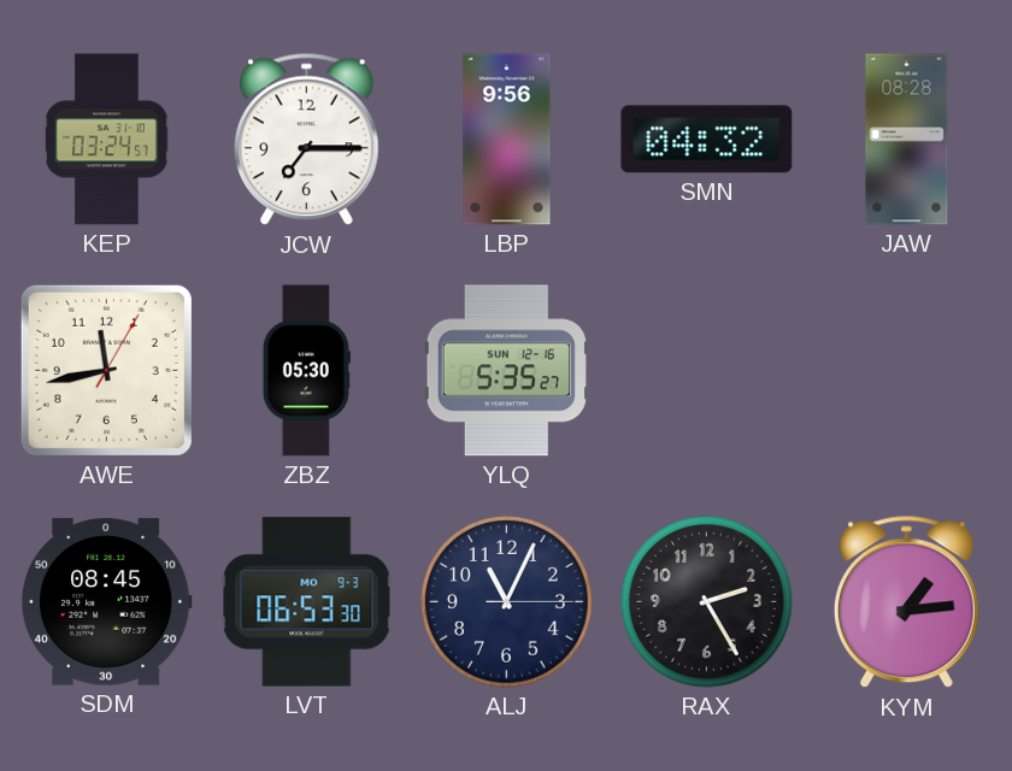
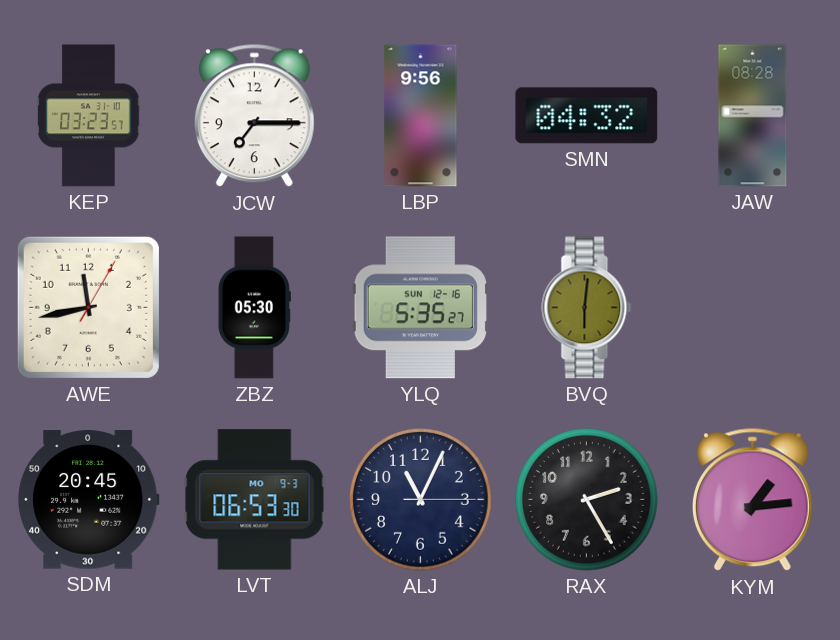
KEP: 03:24 -> 03:23
BVQ: none -> 6:01
SDM: 08:45 -> 20:45
